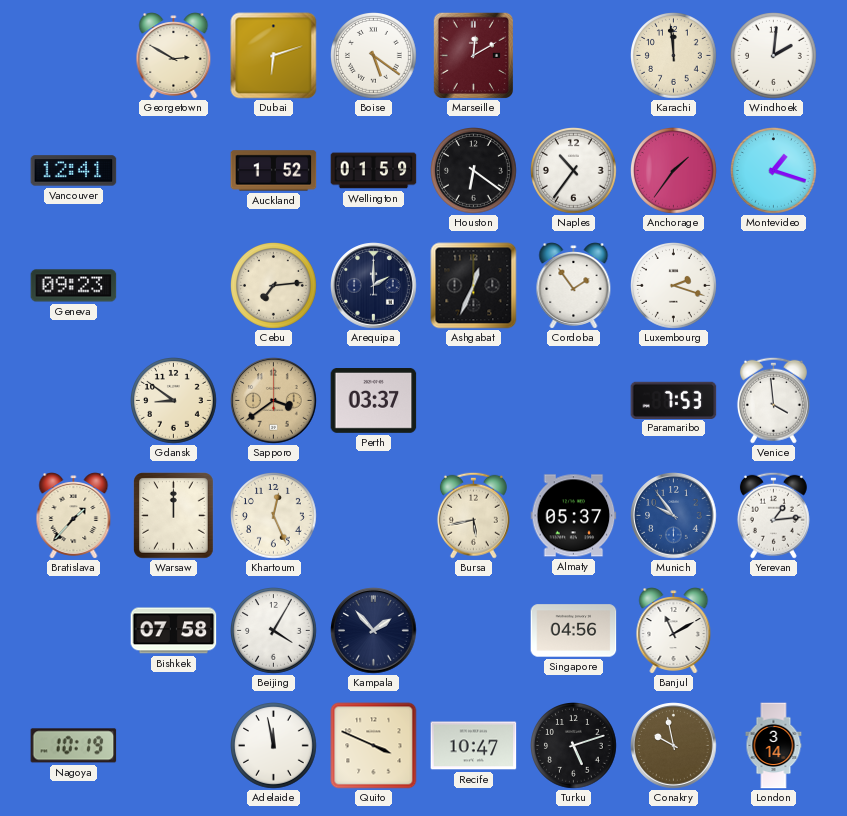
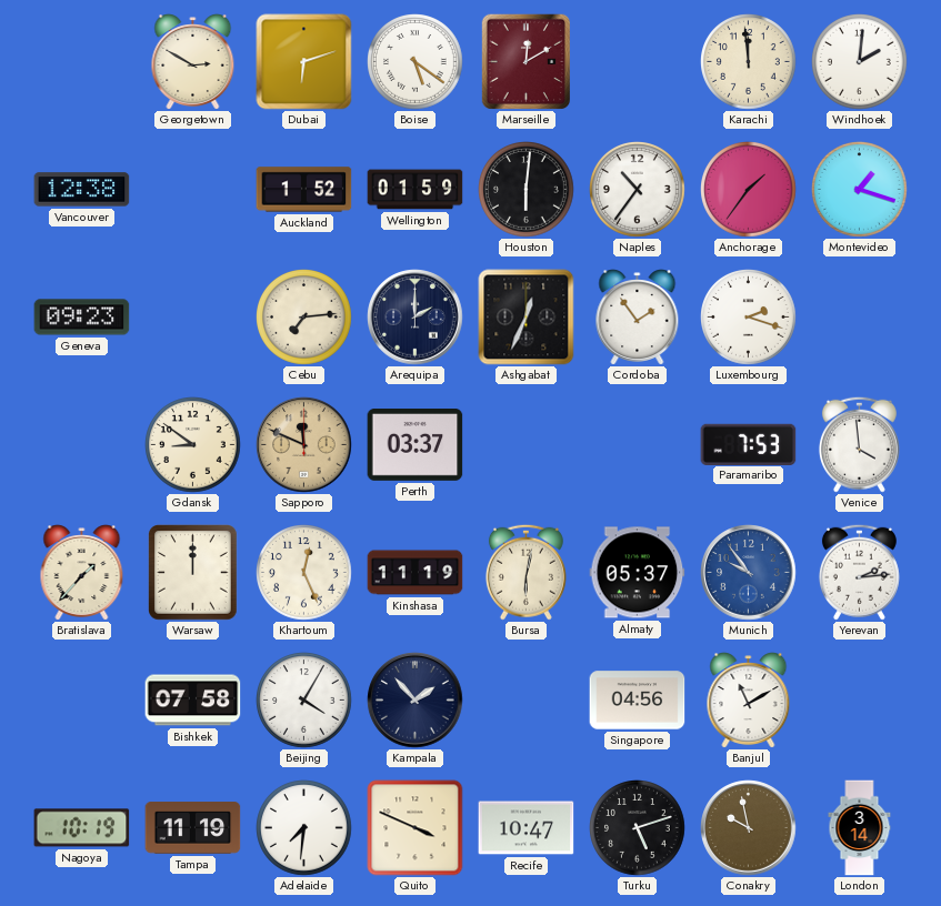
Vancouver: 12:41 -> 12:38
Houston: 6:21 -> 6:01
Sapporo: 3:39 -> 11:49
Kinshasa: none -> 11:19
Bursa: 5:43 -> 6:02
Yerevan: 1:14 -> 2:14
Tampa: none -> 11:19
Adelaide: 11:58 -> 7:31
